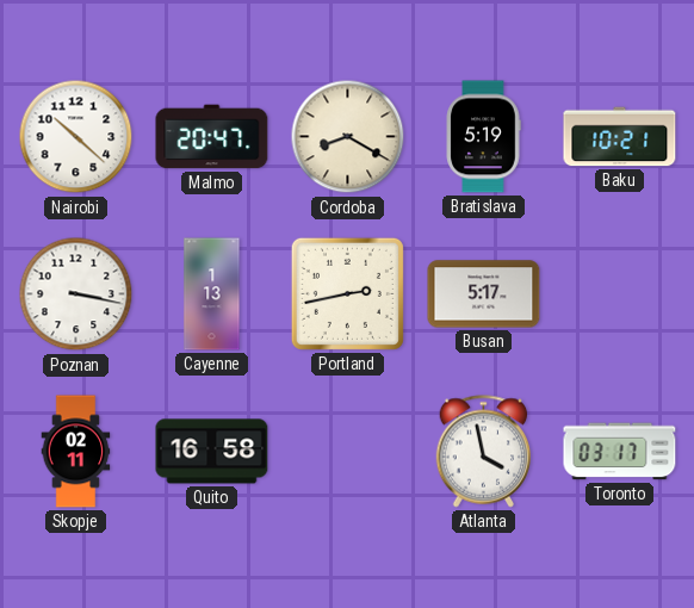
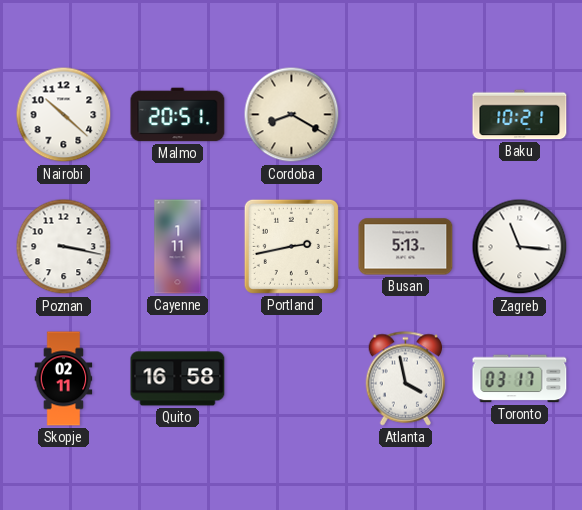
Malmo: 20:47 -> 20:51
Bratislava: 5:19 -> none
Cayenne: 1:13 -> 1:11
Busan: 5:17 -> 5:13
Zagreb: none -> 11:16
